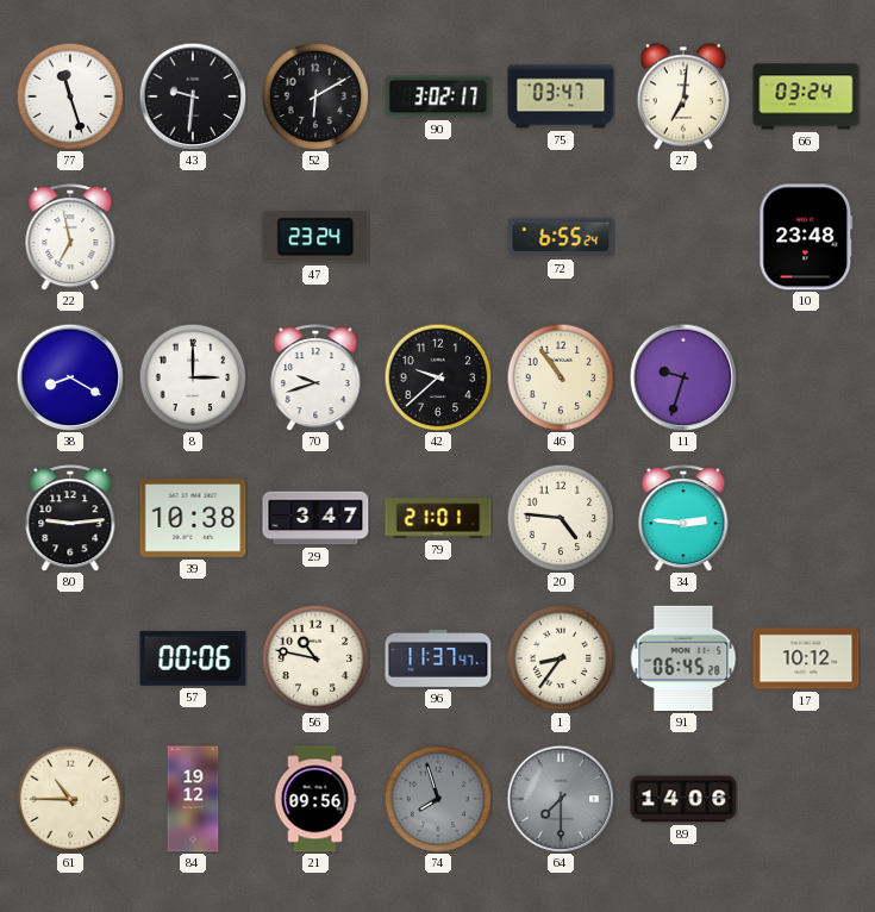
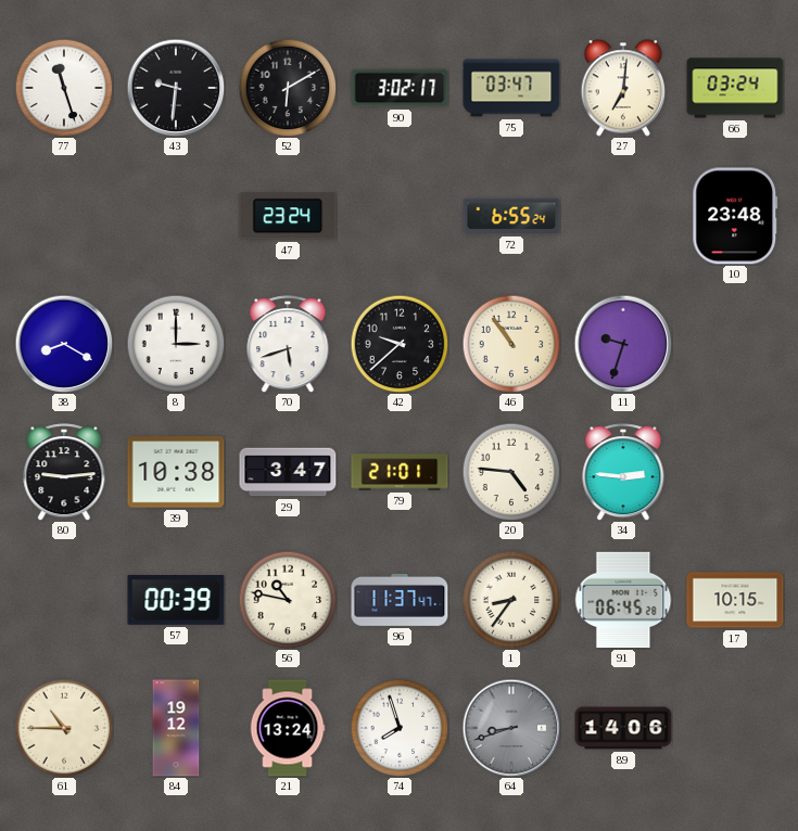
22: 6:58 -> none
70: 9:42 -> 5:42
57: 00:06 -> 00:39
17: 10:12 -> 10:15
21: 09:56 -> 13:24
74 dial: grey -> white
64: 7:30 -> 8:42
